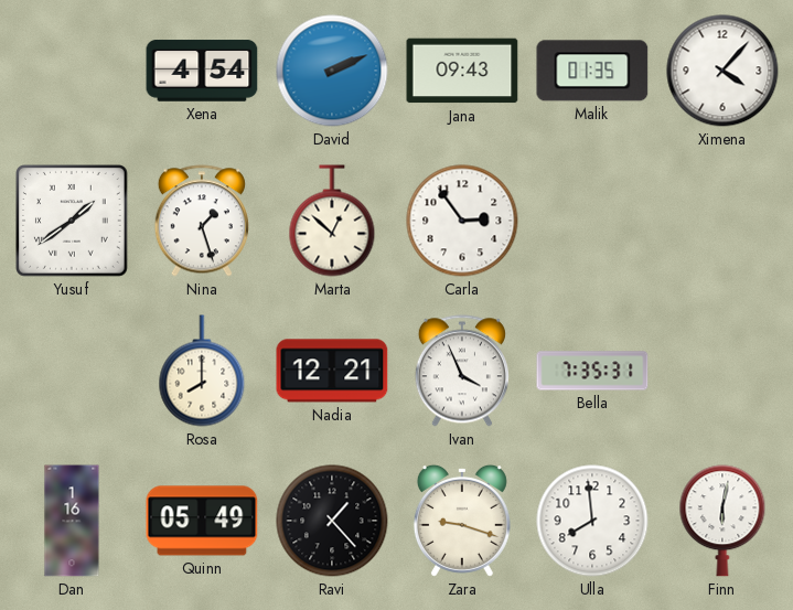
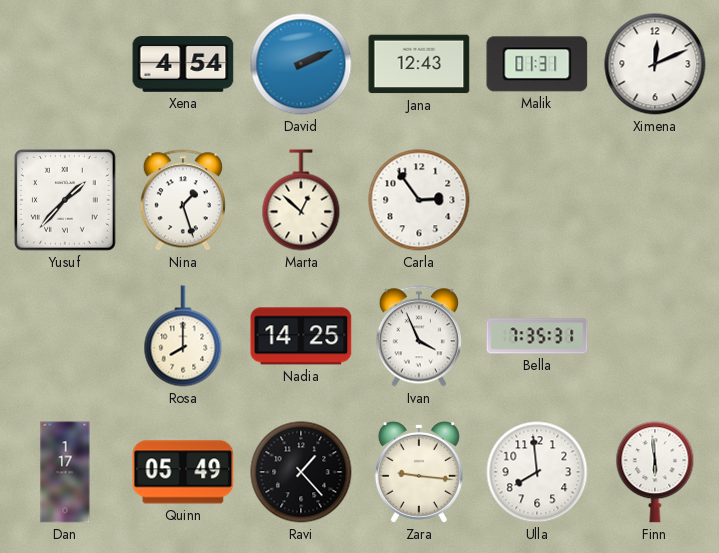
Jana: 09:43 -> 12:43
Malik: 01:35 -> 01:31
Ximena: 4:07 -> 12:11
Yusuf: 1:39 -> 1:37
Nadia: 12:21 -> 14:25
Dan: 1:16 -> 1:17
Zara: 9:18 -> 9:16
Finn: 6:02 -> 5:59
